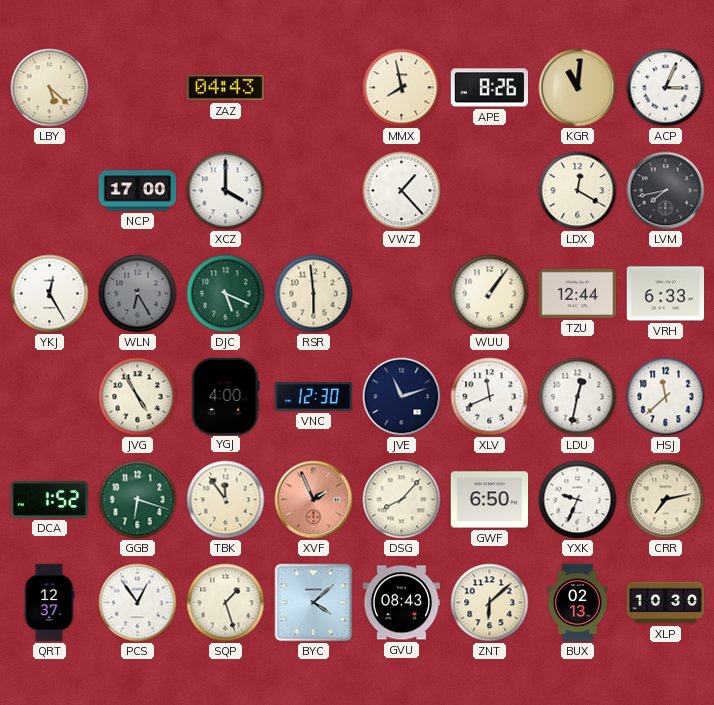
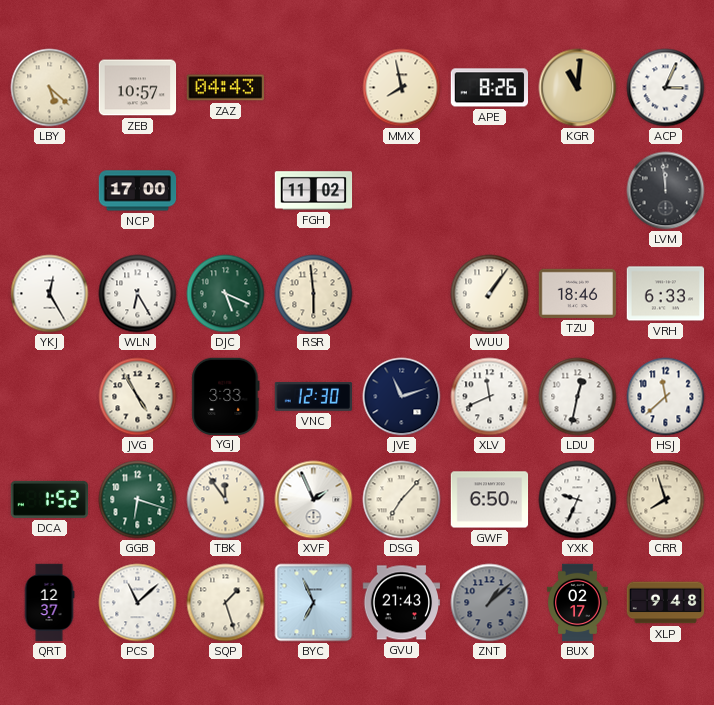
ZEB: none -> 10:57
XCZ: 4:00 -> none
FGH: none -> 11:02
VWZ: 1:23 -> none
LDX: 12:20 -> none
LVM: 7:43 -> 11:59
WLN dial: grey -> white
TZU: 12:44 -> 18:46
YGJ: 4:00 -> 3:33
XVF dial: salmon -> white
DSG: 8:07 -> 7:07
CRR: 7:13 -> 7:57
PCS: 12:54 -> 11:08
BYC: 4:08 -> 6:56
GVU: 08:43 -> 21:43
ZNT: 6:08 -> 1:08
ZNT dial: cream -> grey
BUX: 02:13 -> 02:17
XLP: 10:30 -> 9:48
